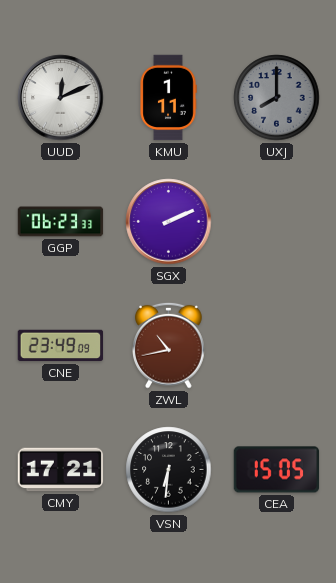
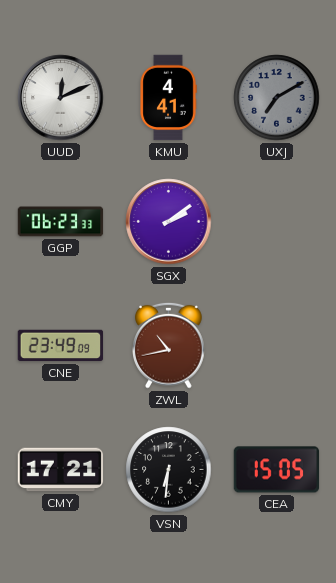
KMU: 1:11 -> 4:41
UXJ: 8:00 -> 7:10
SGX: 2:11 -> 2:09
